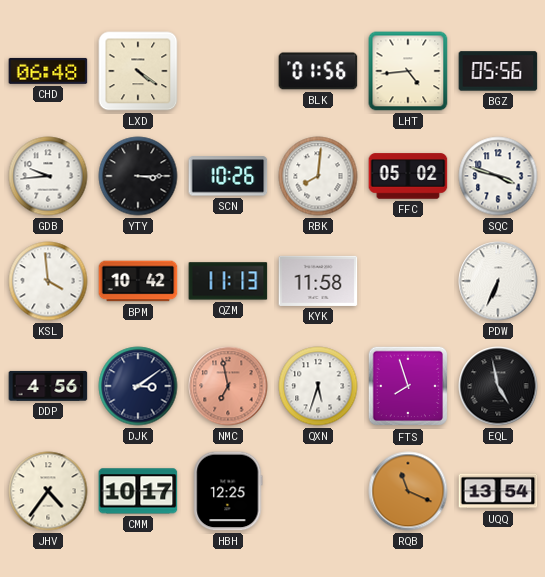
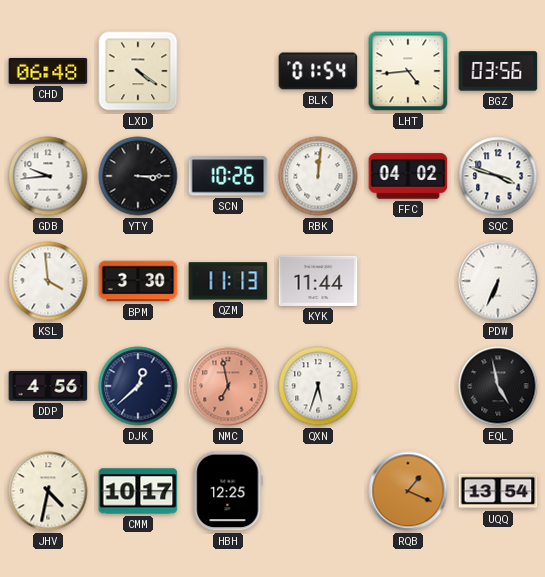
BLK: 01:56 -> 01:54
BGZ: 05:56 -> 03:56
RBK: 8:01 -> 12:01
FFC: 05:02 -> 04:02
BPM: 10:42 -> 3:30
KYK: 11:58 -> 11:44
DJK: 3:09 -> 12:38
FTS: 7:57 -> none
JHV: 4:36 -> 4:32
RQB: 11:19 -> 1:19
